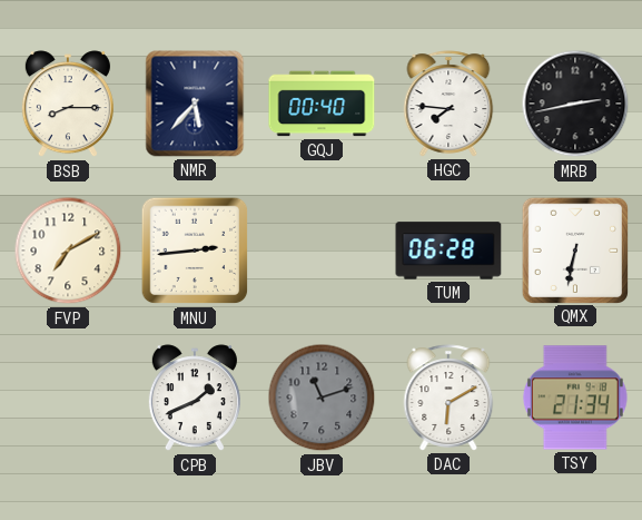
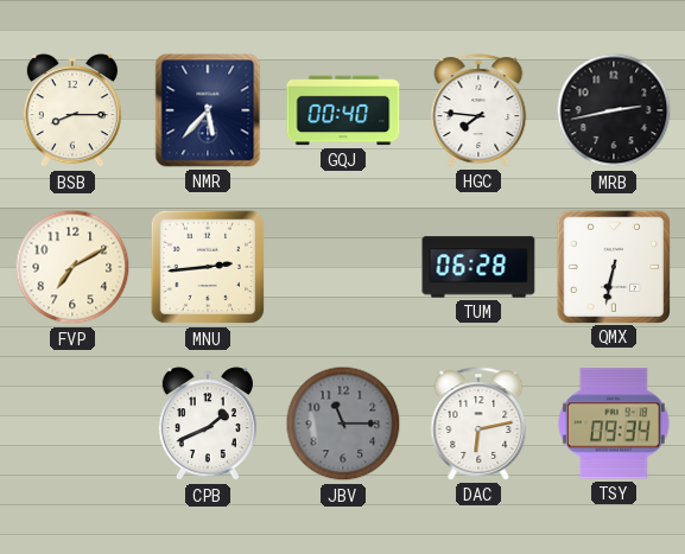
JBV: 11:12 -> 11:15
DAC: 6:10 -> 6:13
TSY: 21:34 -> 09:34
